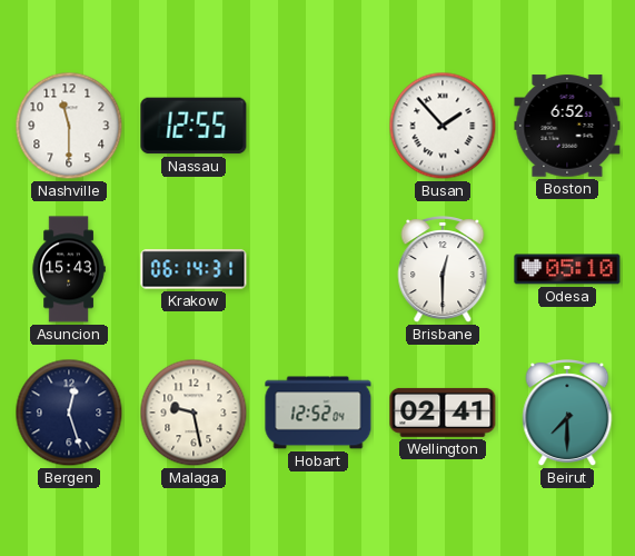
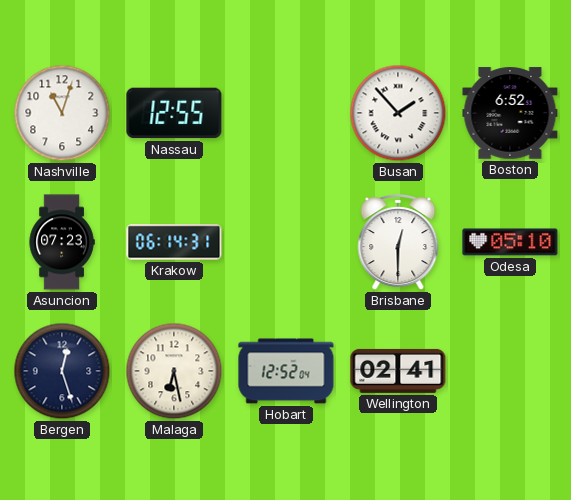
Nashville: 11:30 -> 11:03
Asuncion: 15:43 -> 07:23
Malaga: 9:28 -> 6:28
Beirut: 7:30 -> none
